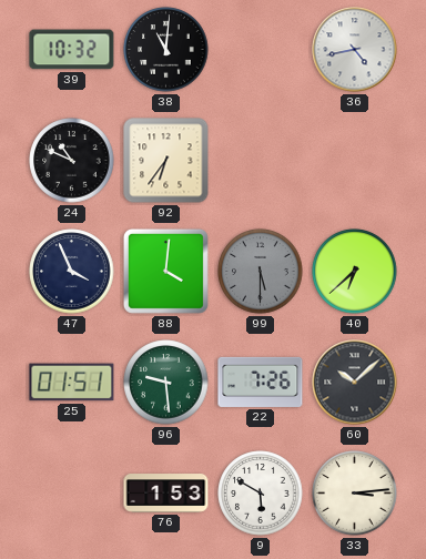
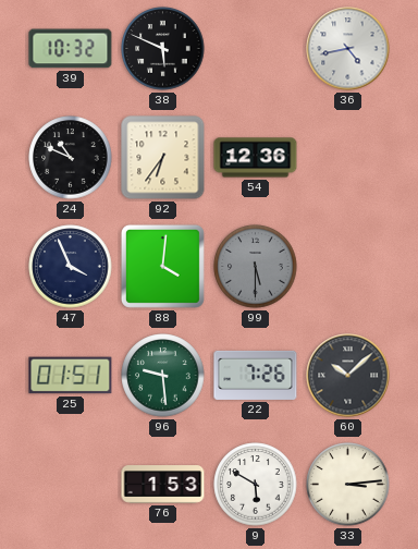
38: 11:01 -> 5:49
54: none -> 12:36
40: 6:38 -> none
